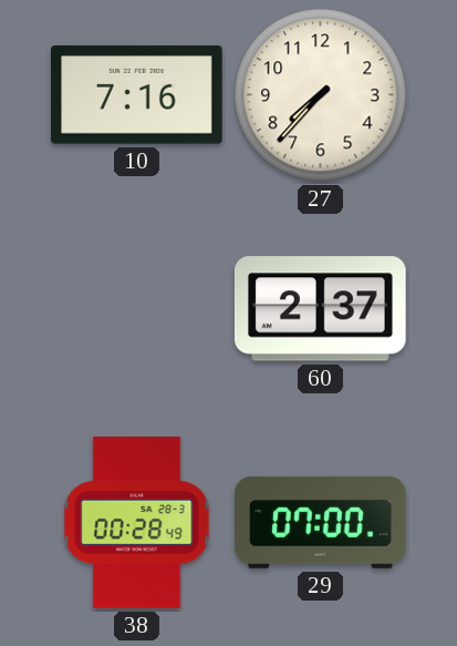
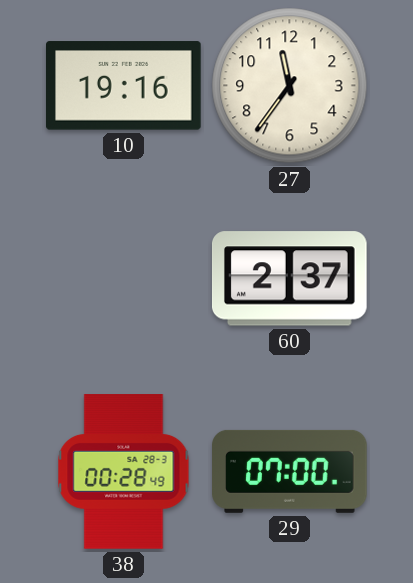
10: 7:16 -> 19:16
27: 7:37 -> 11:36
